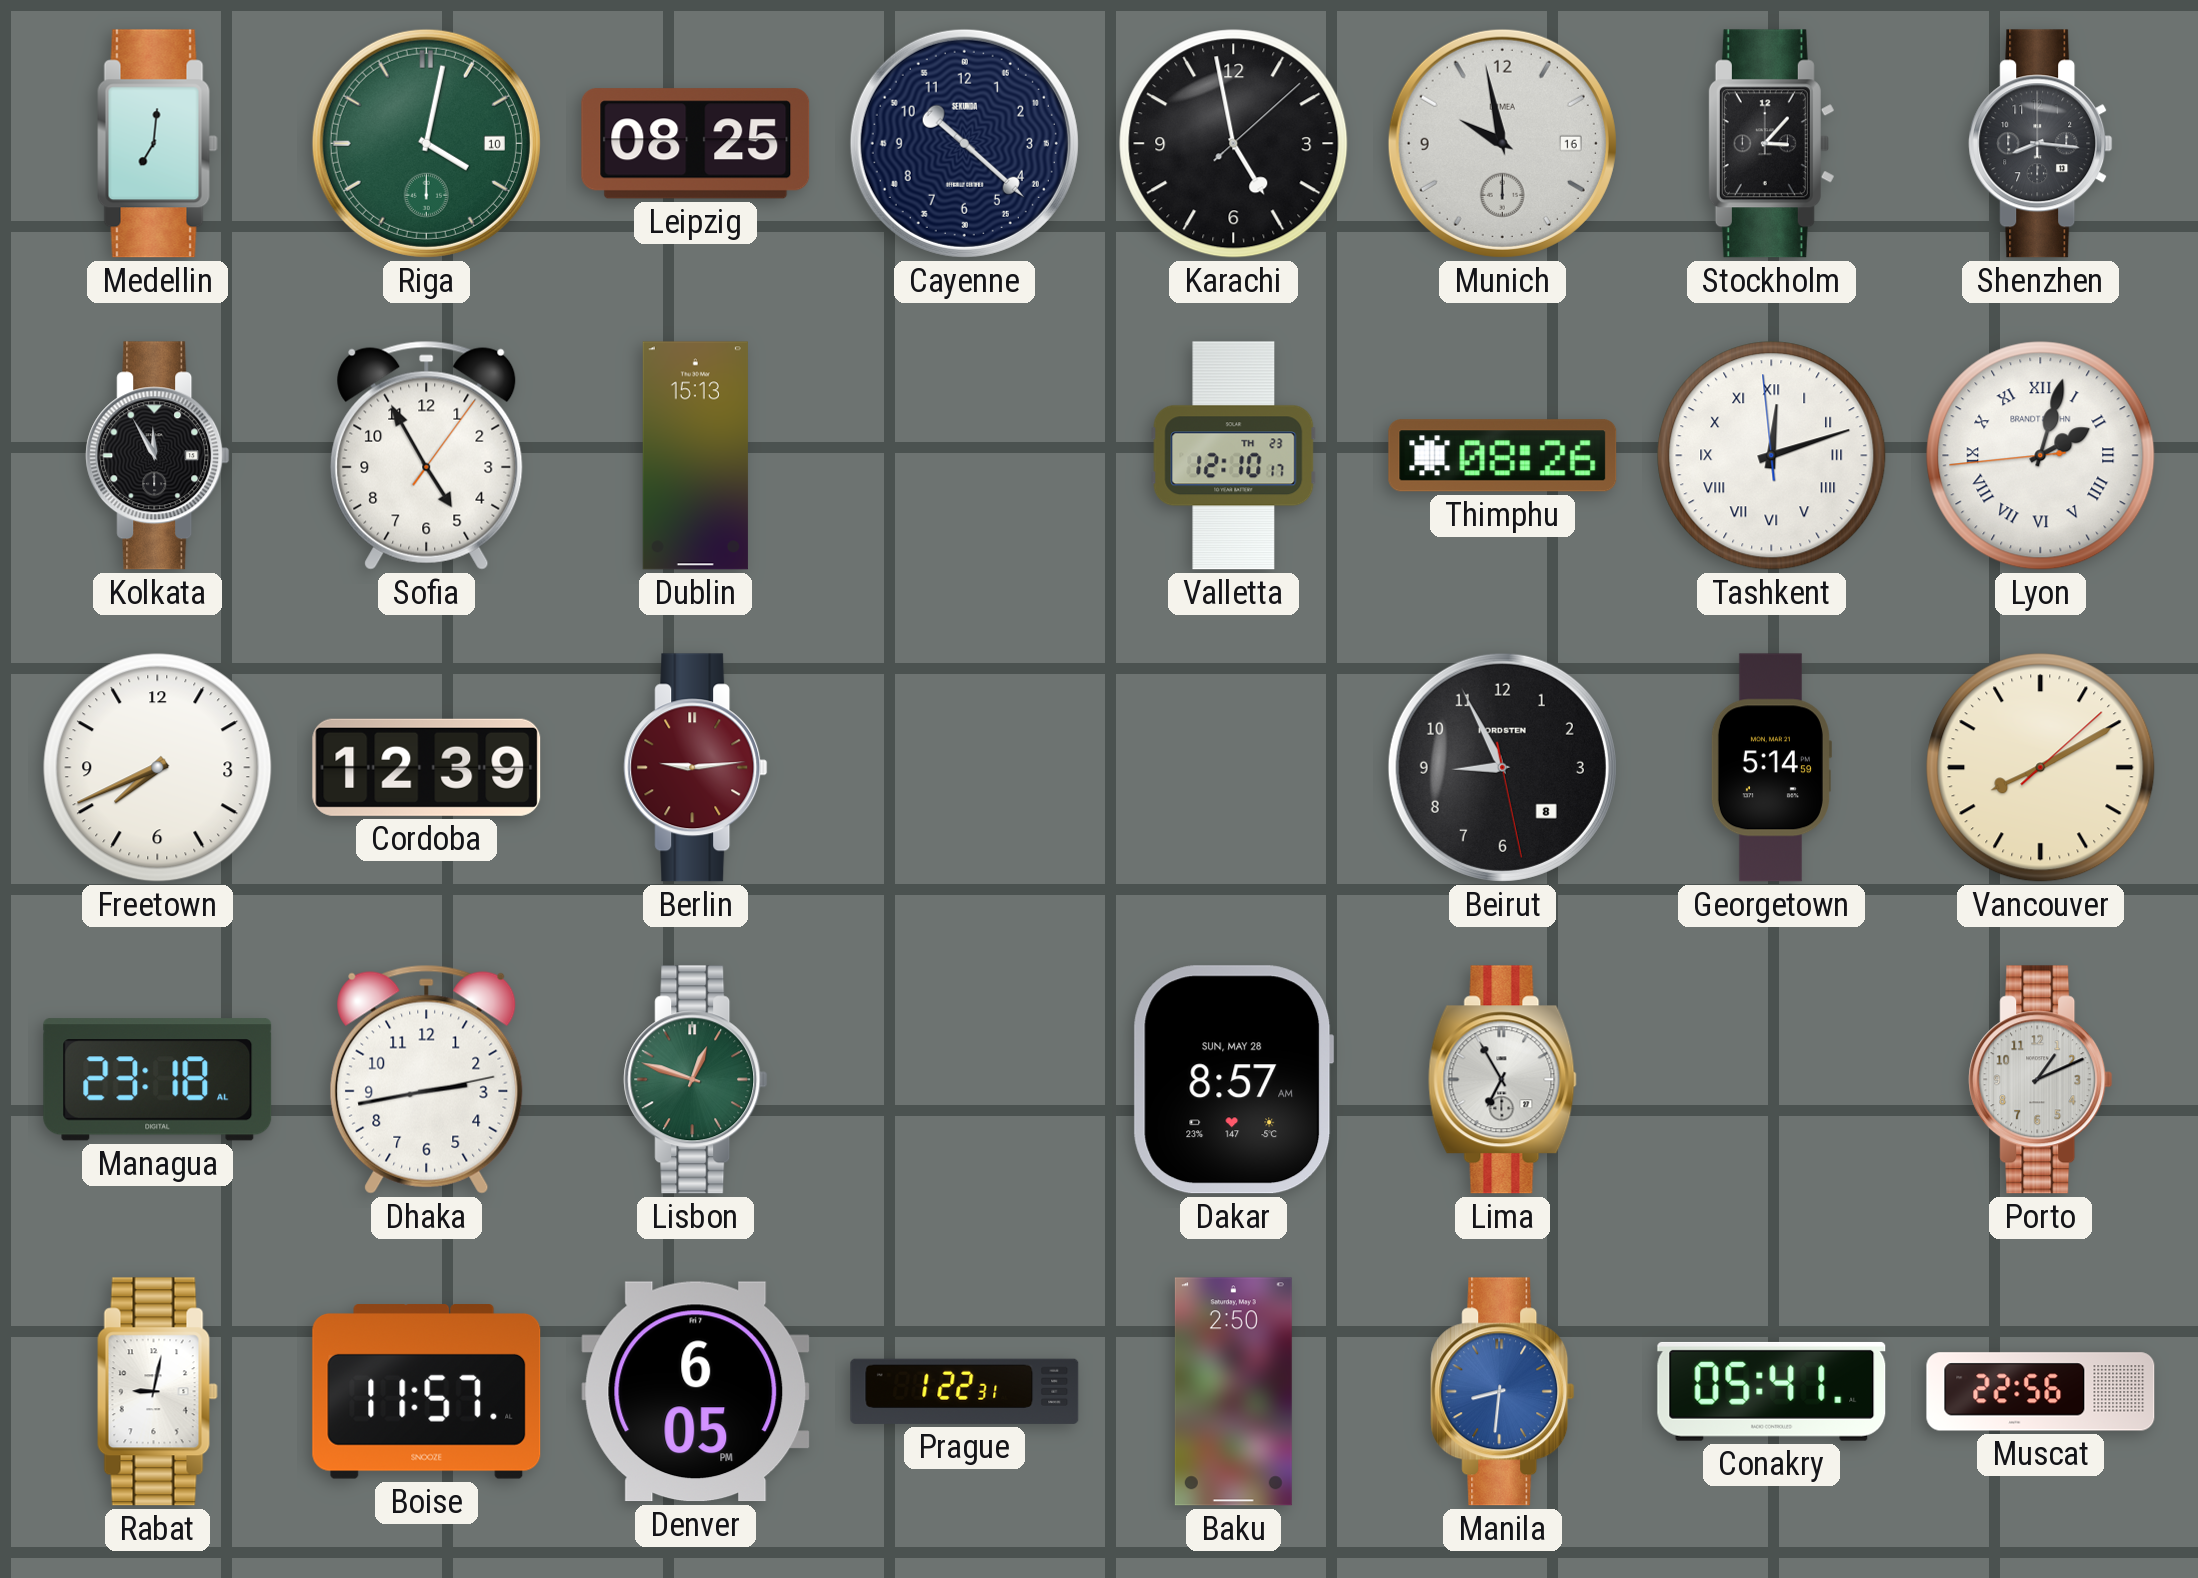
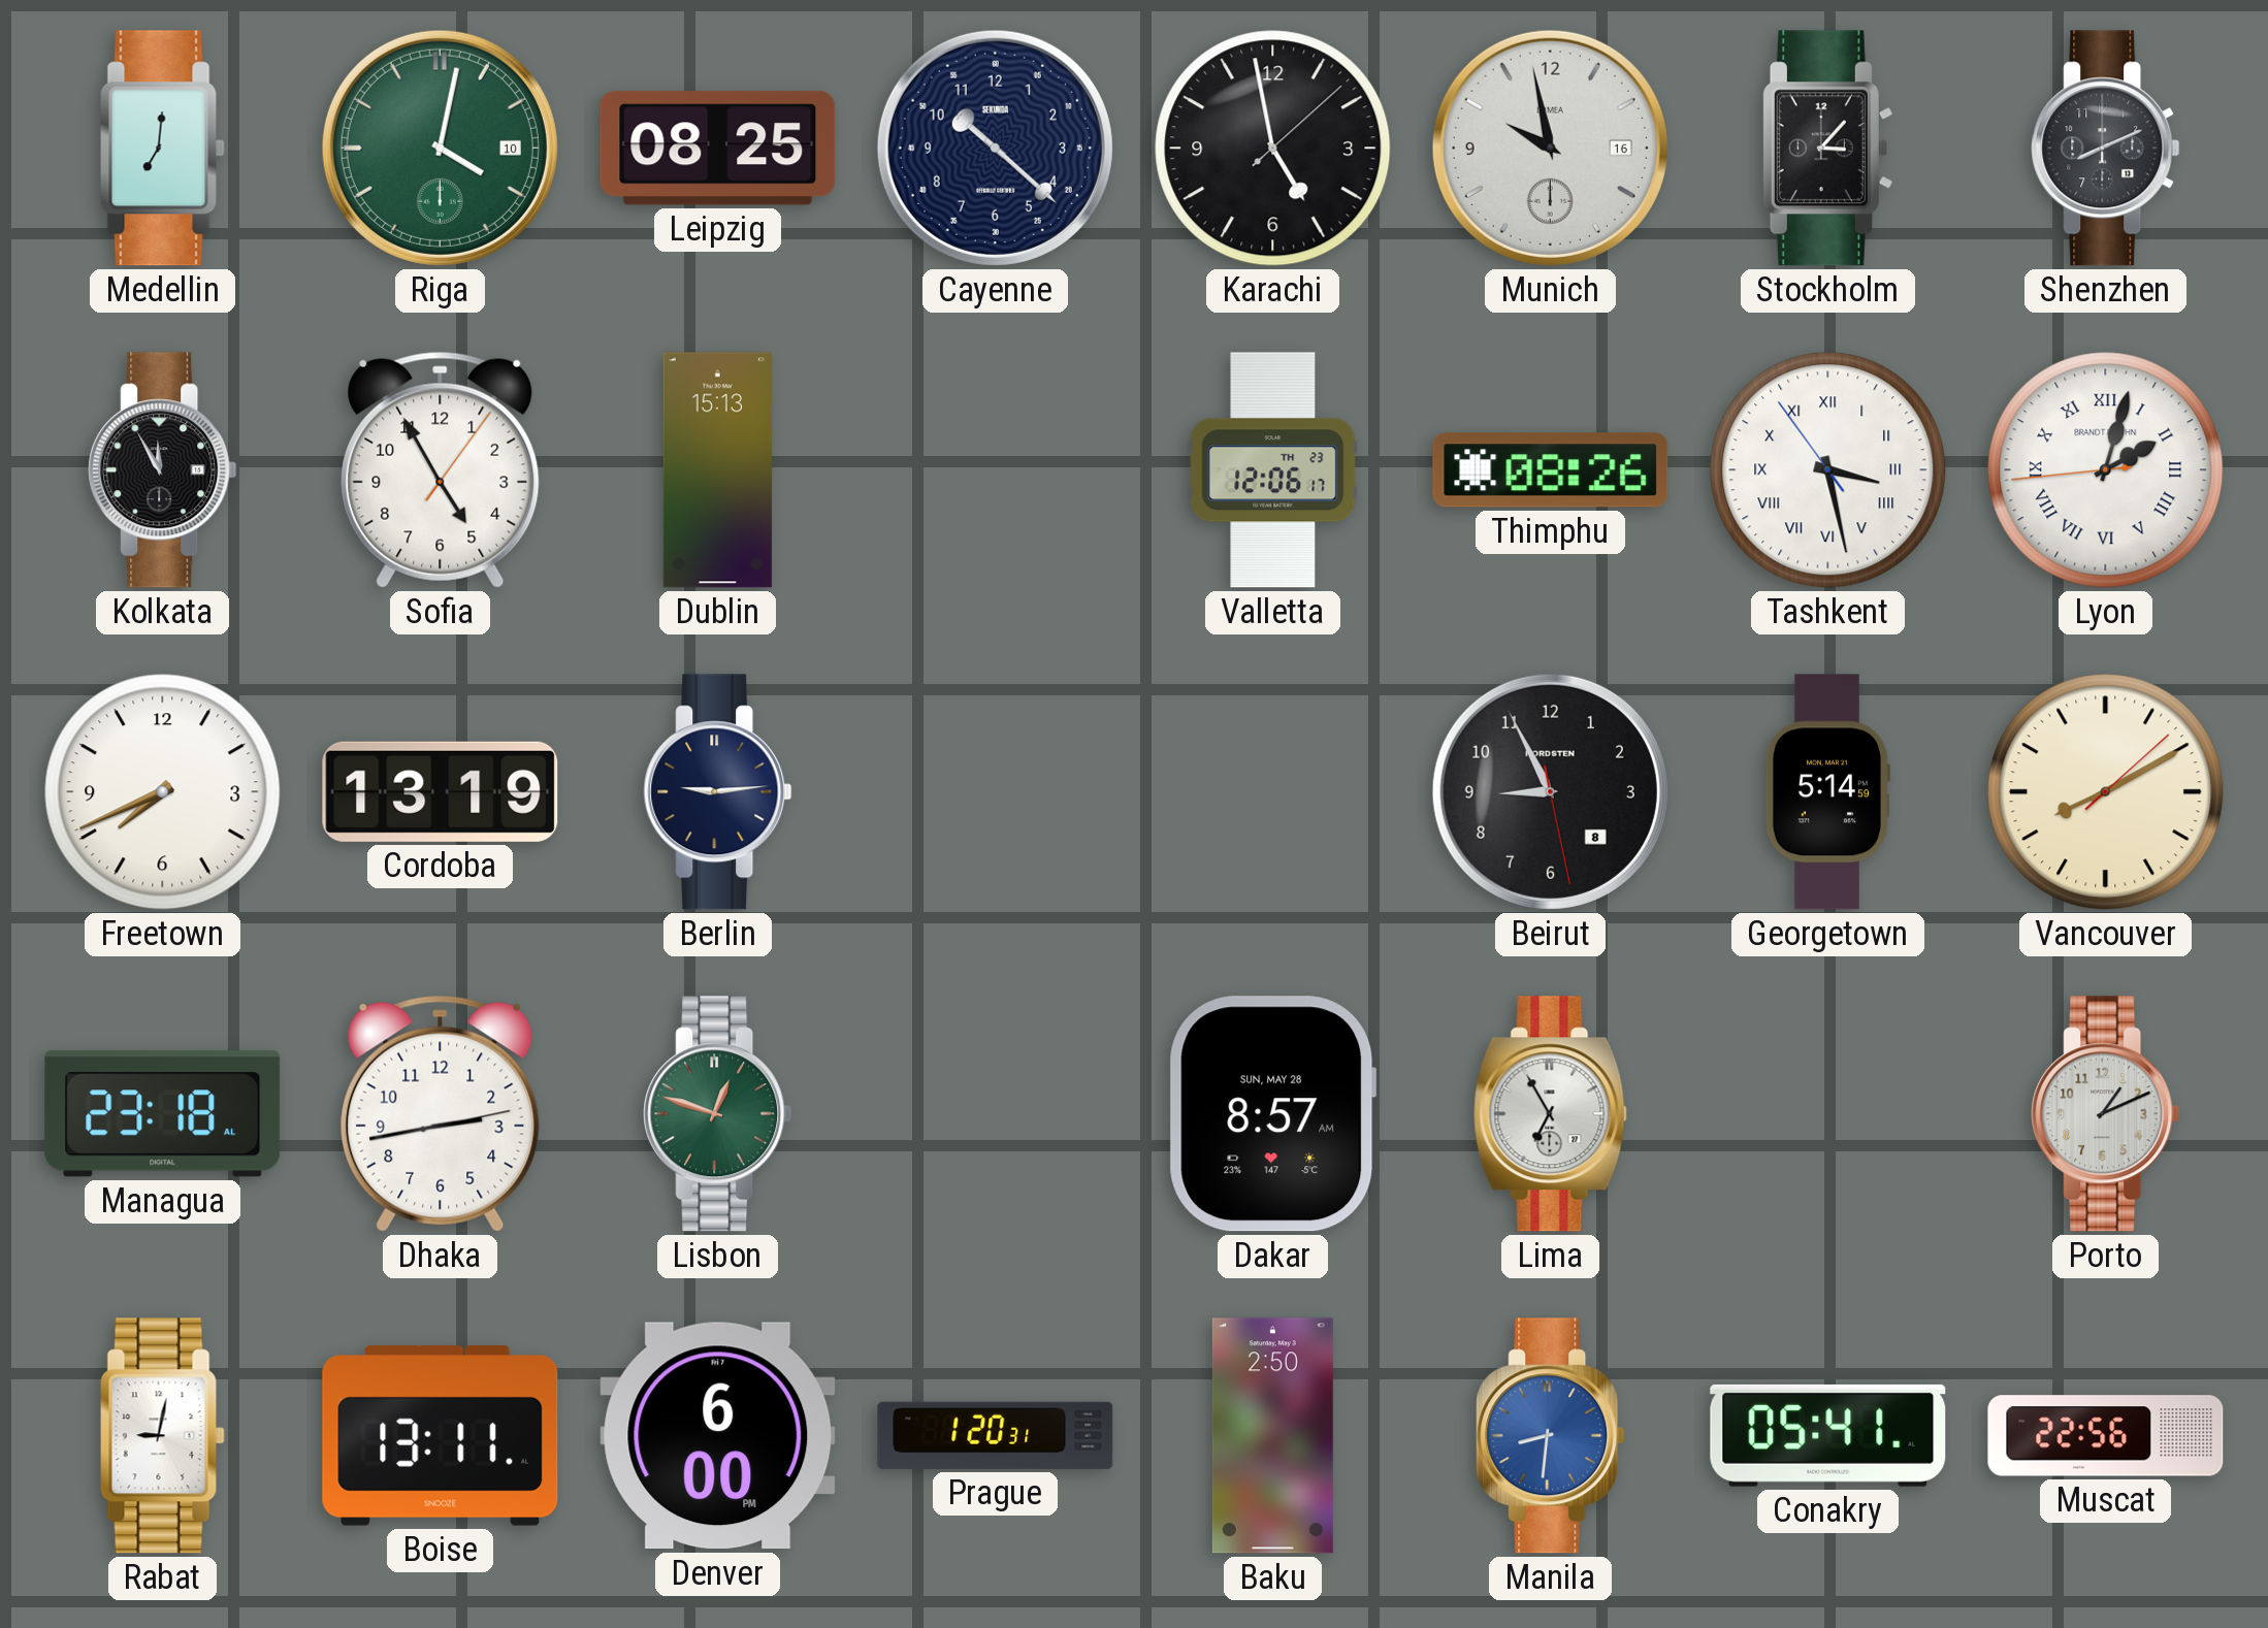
Shenzhen: 8:16 -> 8:11
Valletta: 12:10 -> 12:06
Tashkent: 12:11 -> 3:27
Cordoba: 12:39 -> 13:19
Berlin dial: burgundy -> navy
Boise: 11:57 -> 13:11
Denver: 6:05 -> 6:00
Prague: 1:22 -> 1:20
